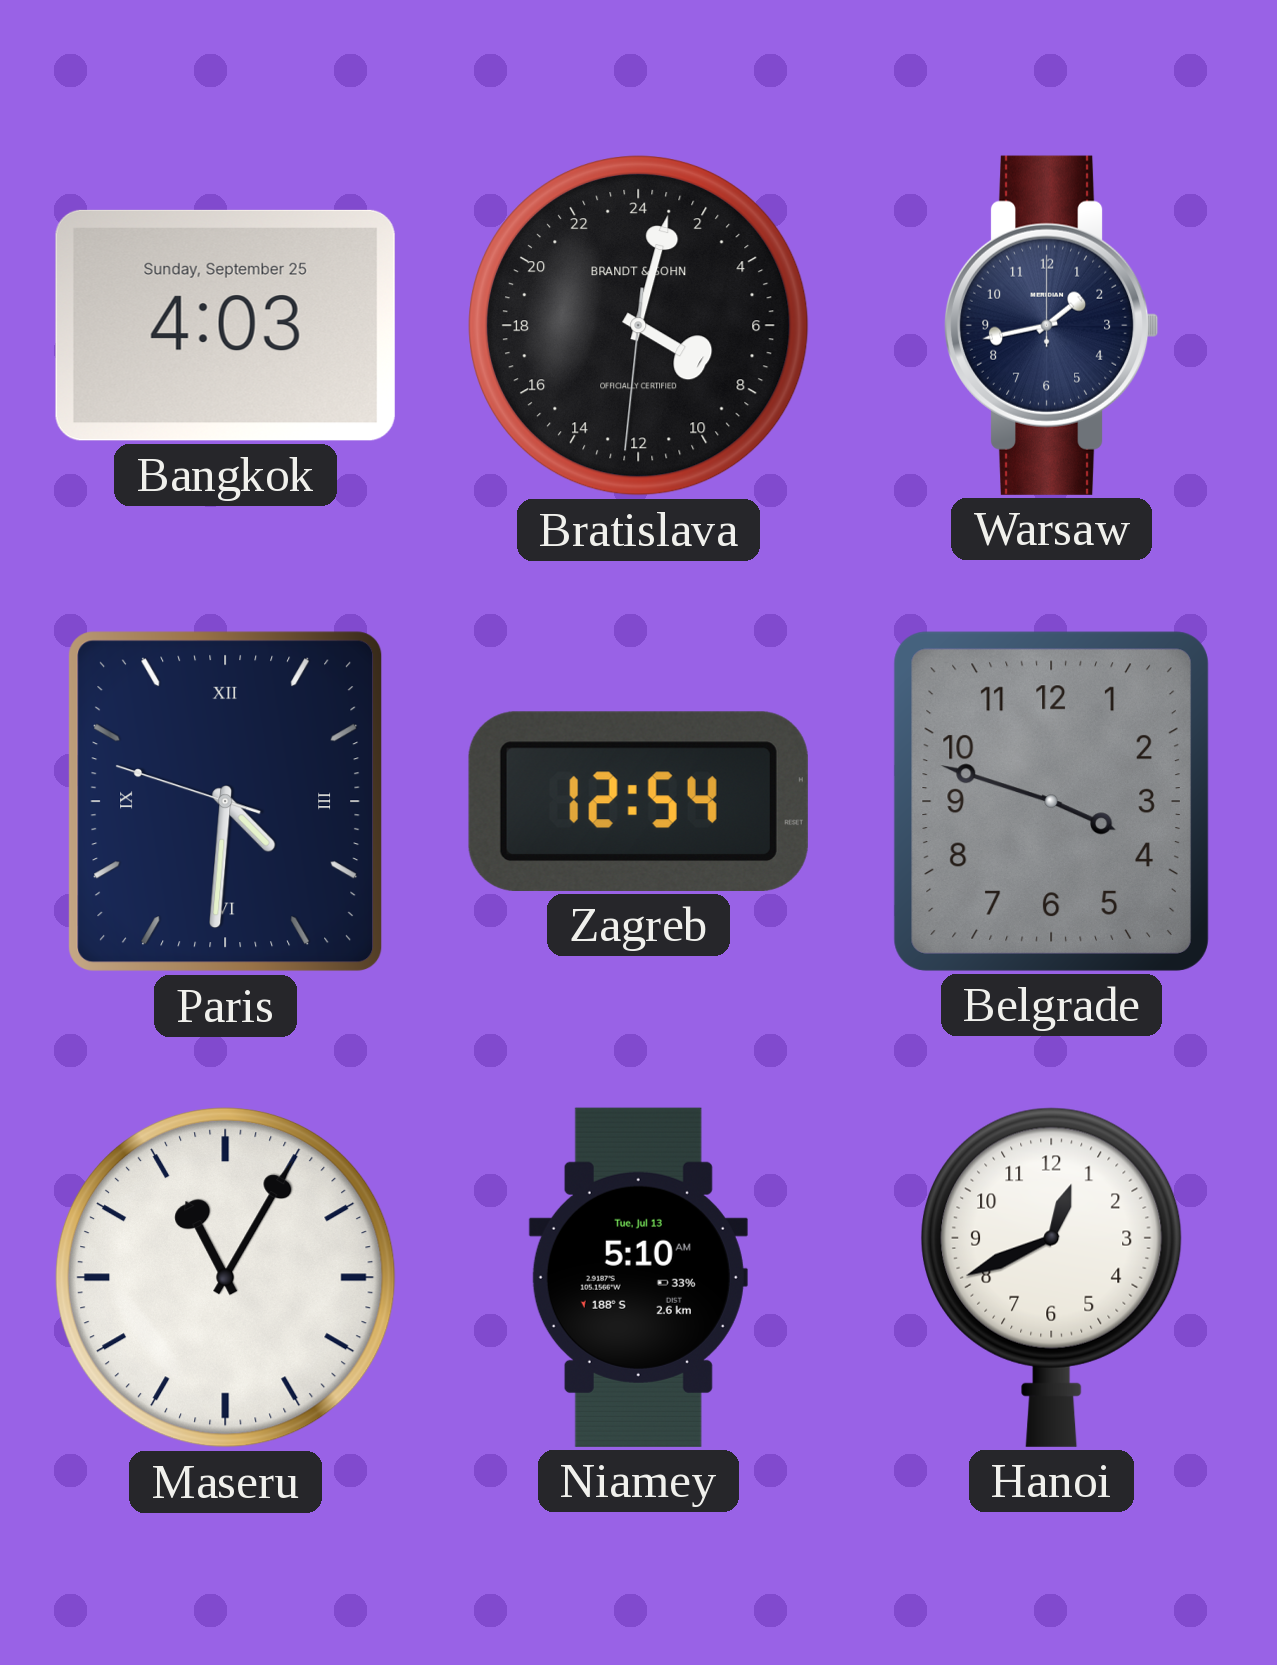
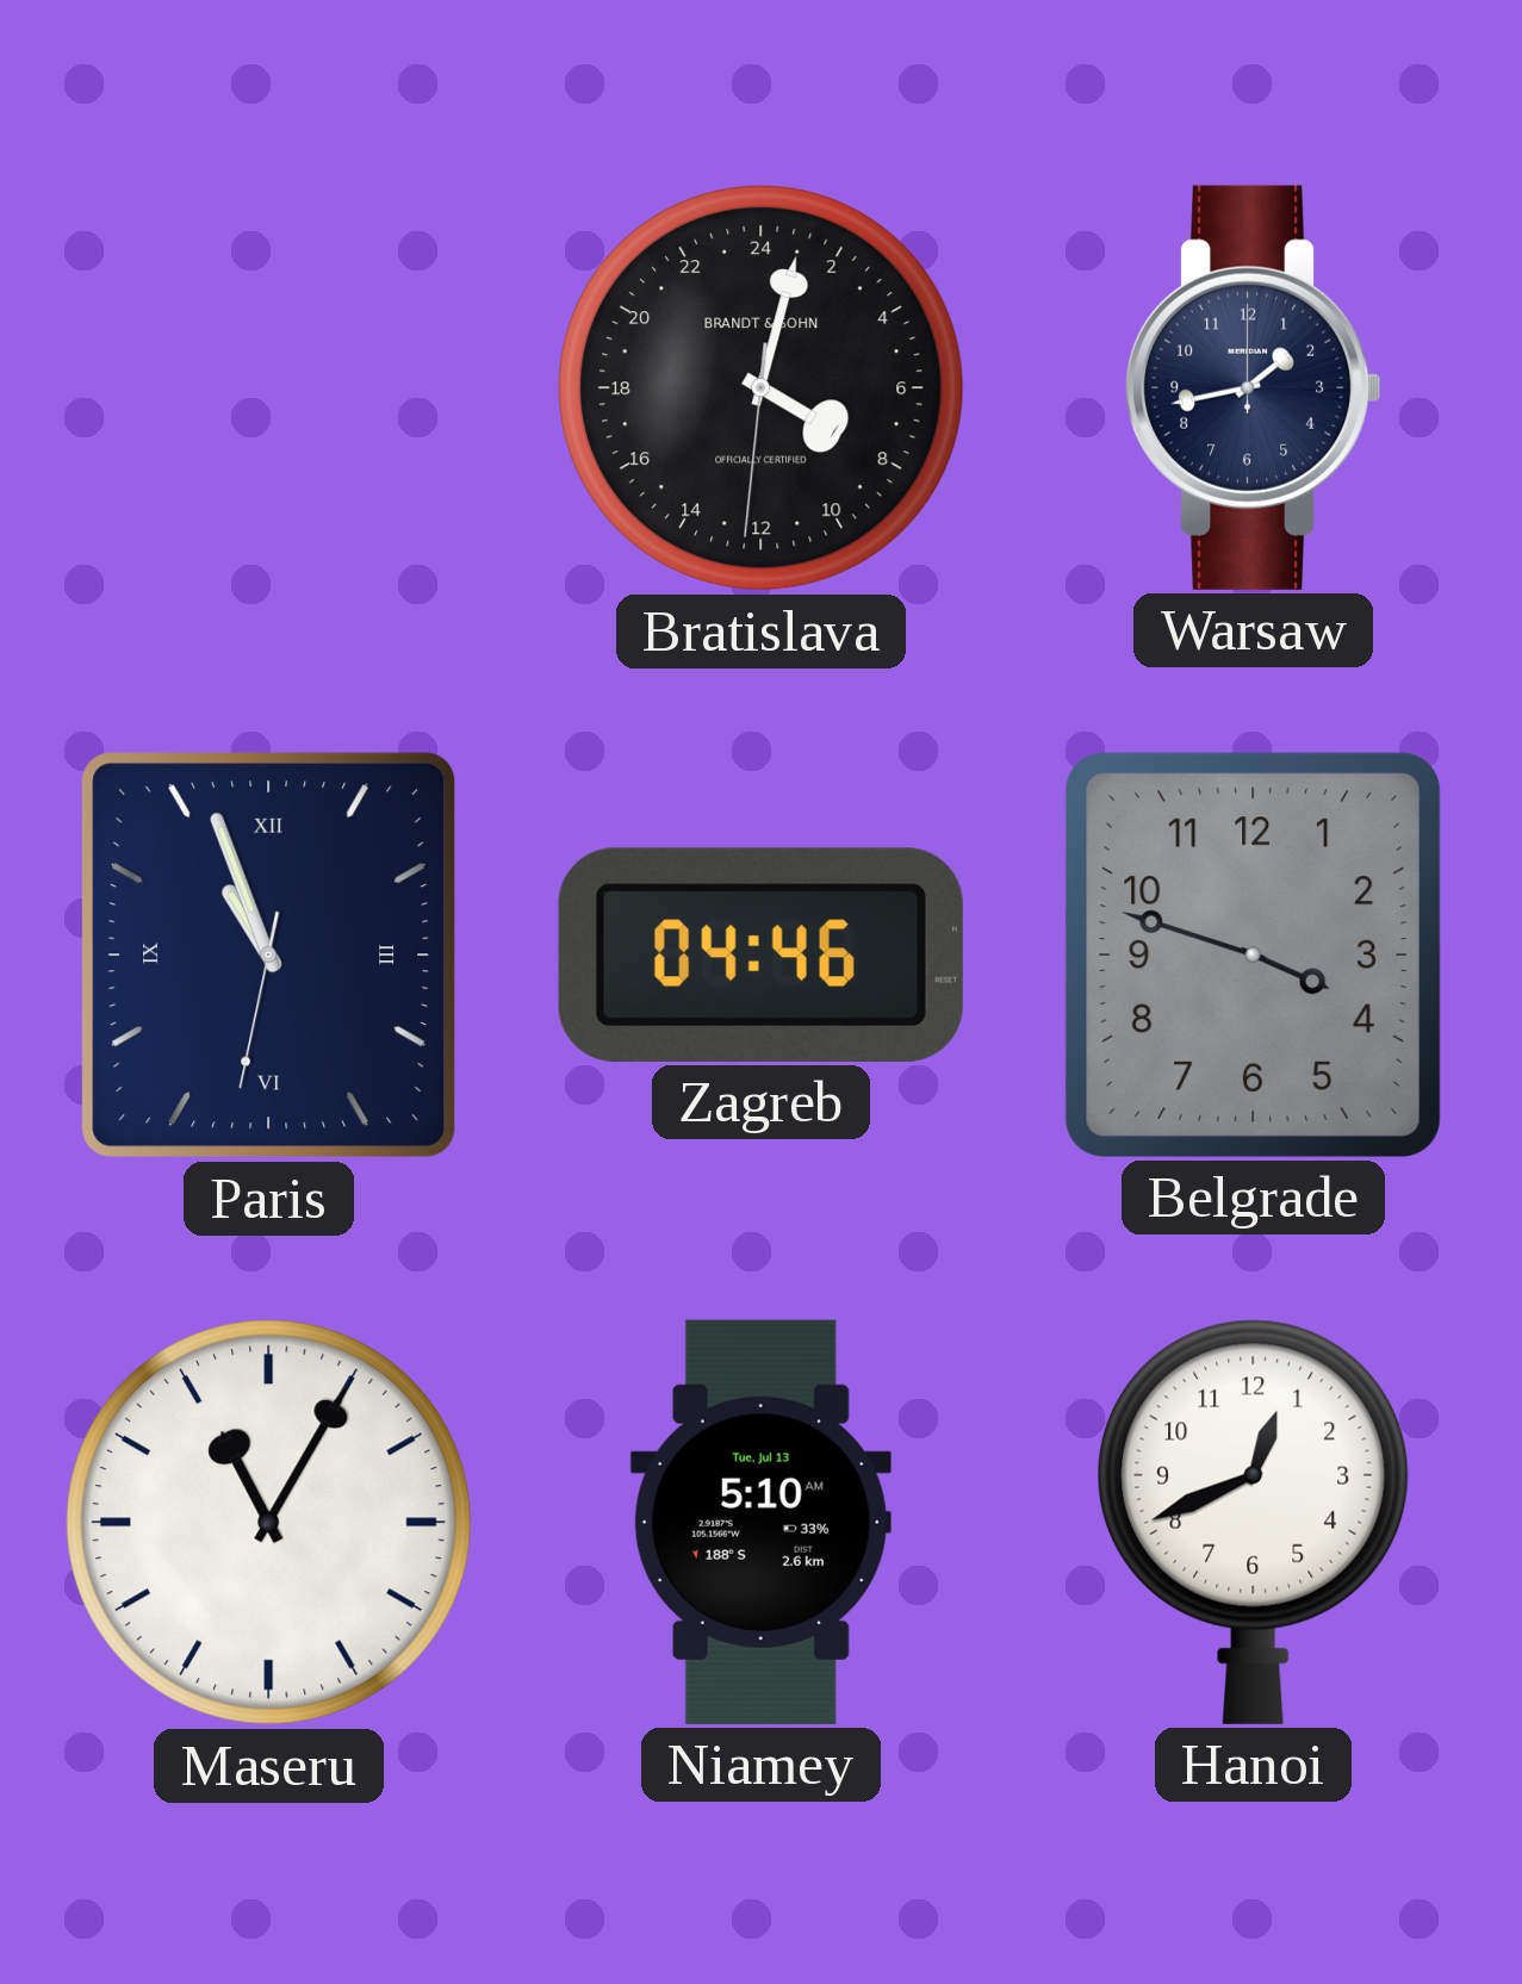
Bangkok: 4:03 -> none
Paris: 4:30 -> 10:56
Zagreb: 12:54 -> 04:46
